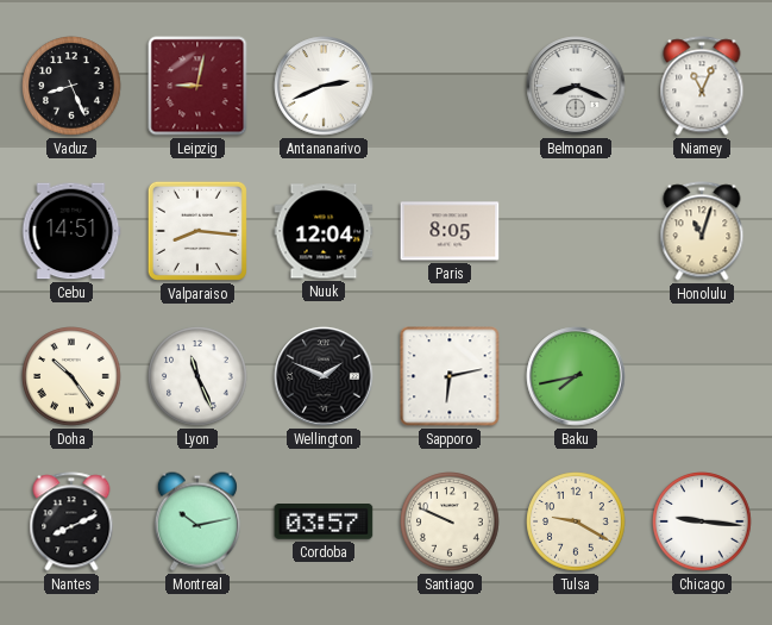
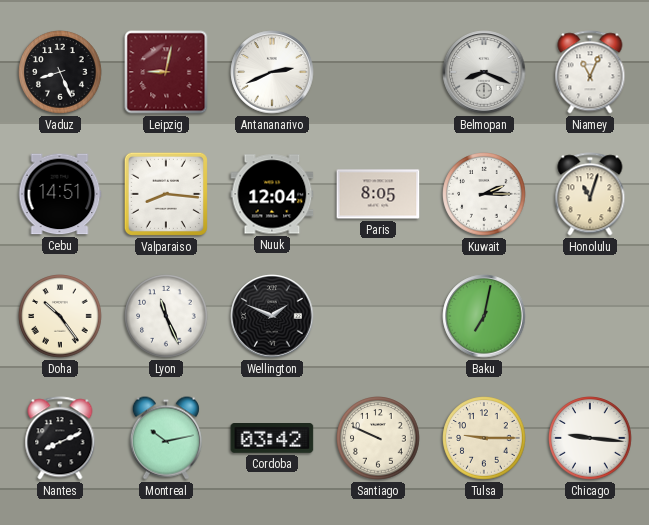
Kuwait: none -> 2:15
Sapporo: 6:13 -> none
Baku: 7:43 -> 7:02
Cordoba: 03:57 -> 03:42
Tulsa: 9:20 -> 9:15
